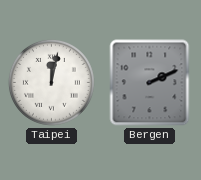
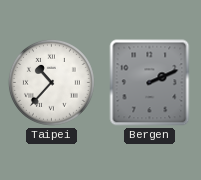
Taipei: 12:02 -> 10:37
